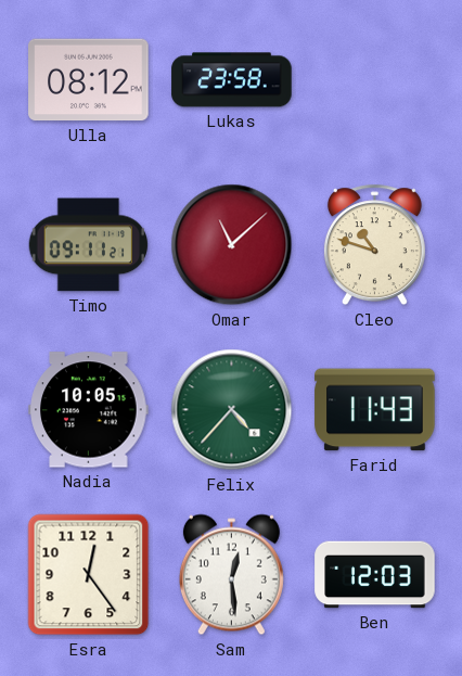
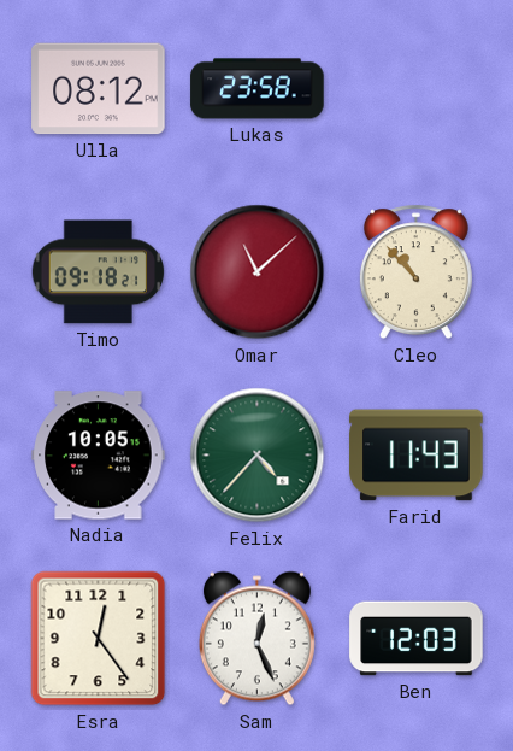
Timo: 09:11 -> 09:18
Cleo: 10:48 -> 10:53
Sam: 12:29 -> 12:26
